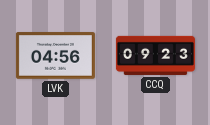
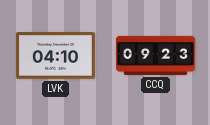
LVK: 04:56 -> 04:10
